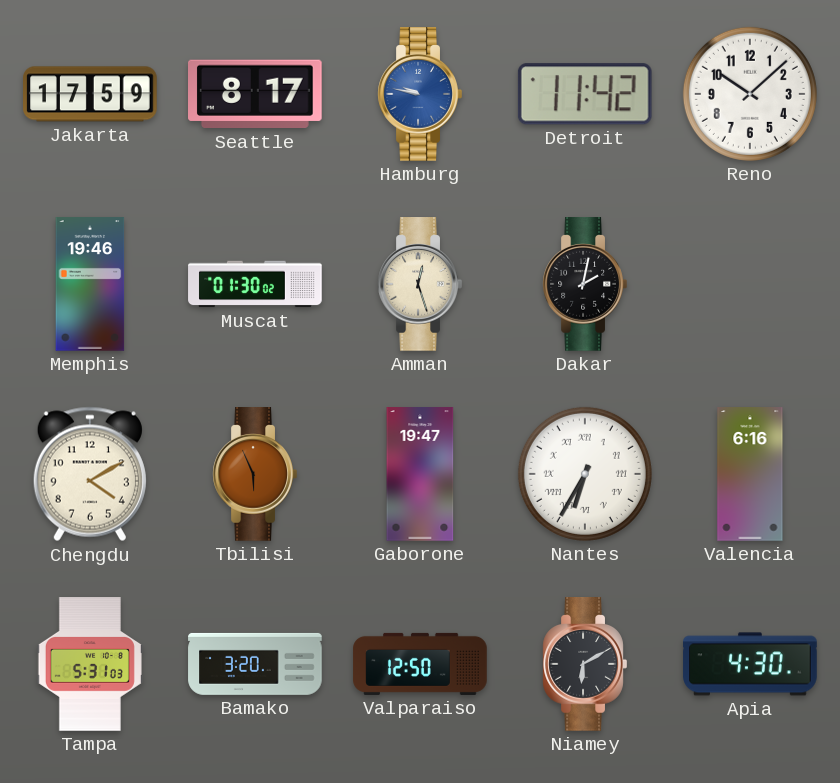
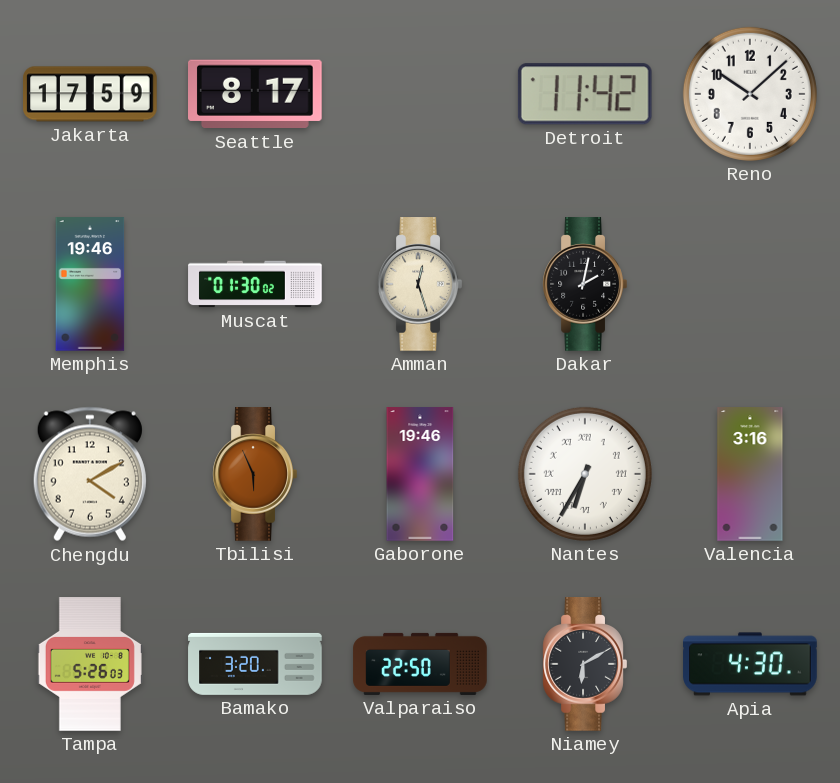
Hamburg: 9:47 -> none
Gaborone: 19:47 -> 19:46
Valencia: 6:16 -> 3:16
Tampa: 5:31 -> 5:26
Valparaiso: 12:50 -> 22:50
